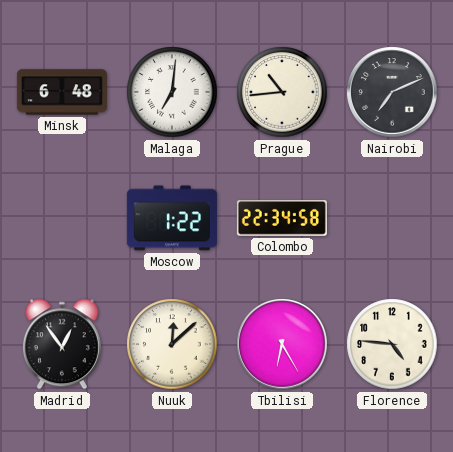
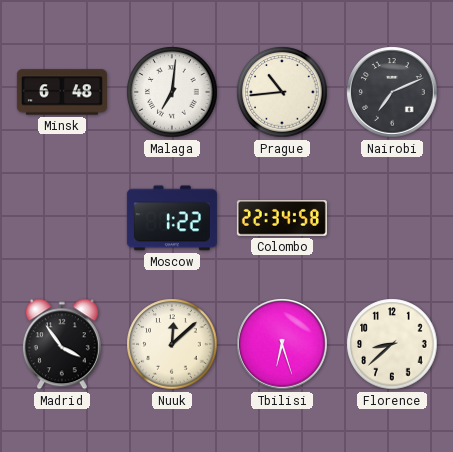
Madrid: 12:54 -> 3:54
Tbilisi: 6:25 -> 6:27
Florence: 4:46 -> 8:38
